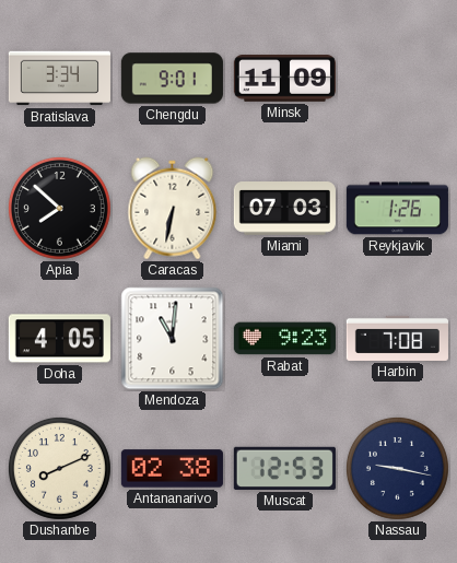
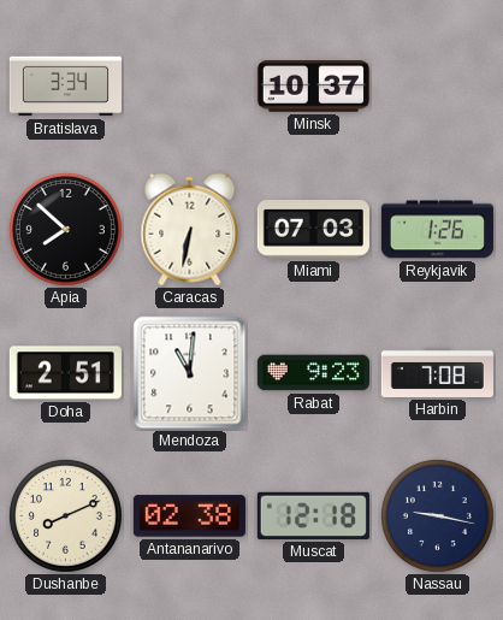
Chengdu: 9:01 -> none
Minsk: 11:09 -> 10:37
Doha: 4:05 -> 2:51
Muscat: 12:53 -> 12:18
